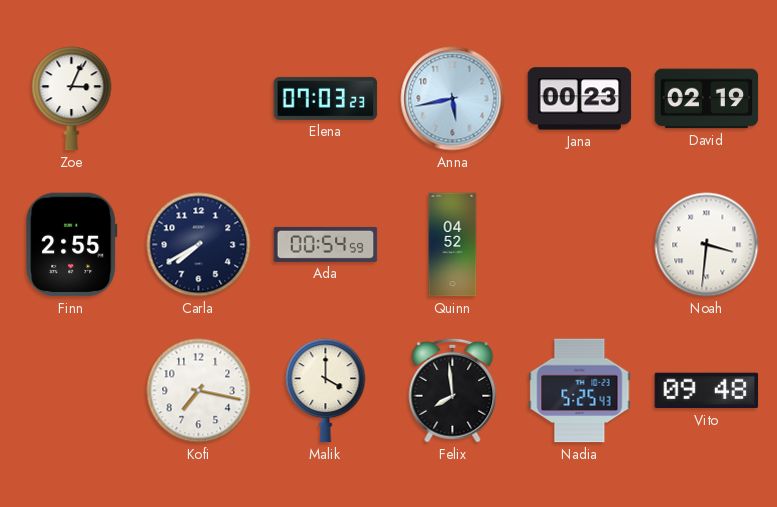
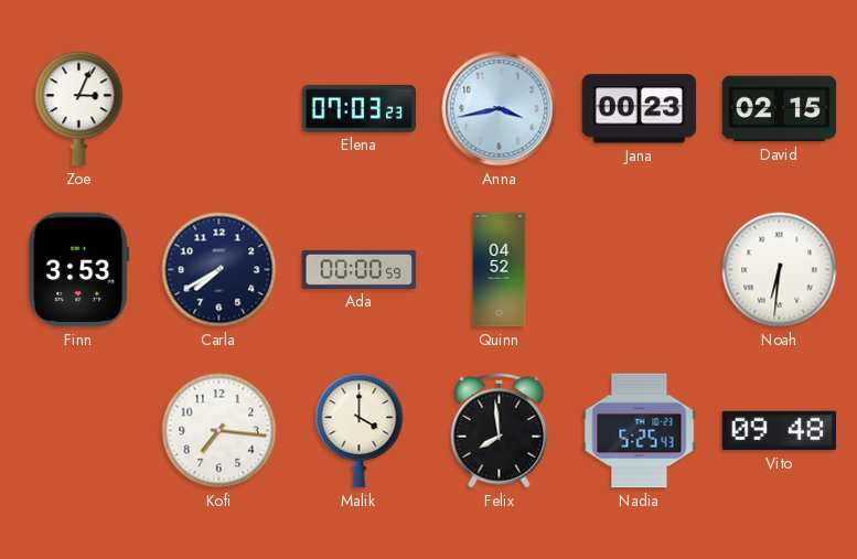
Anna: 5:43 -> 3:43
David: 02:19 -> 02:15
Finn: 2:55 -> 3:53
Ada: 00:54 -> 00:00
Noah: 3:31 -> 6:31
Kofi: 7:17 -> 7:16
